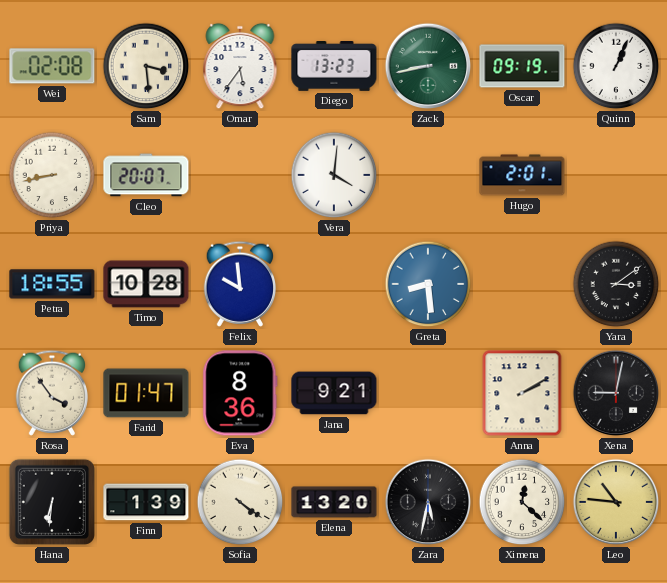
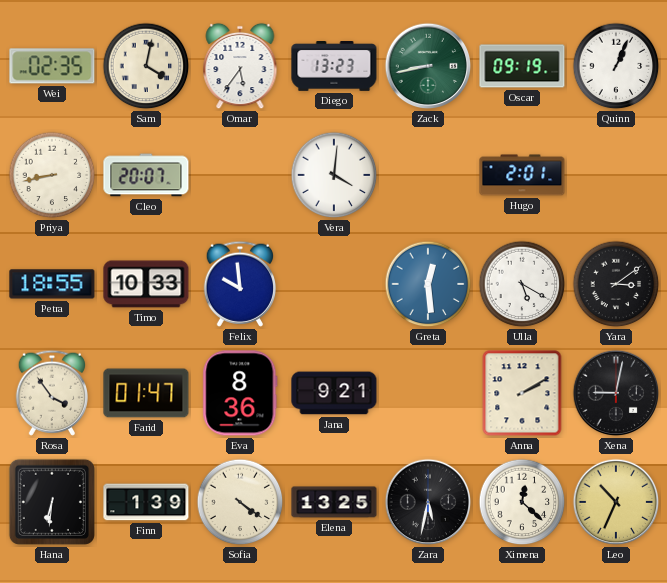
Wei: 02:08 -> 02:35
Sam: 3:29 -> 4:02
Timo: 10:28 -> 10:33
Greta: 8:29 -> 12:29
Ulla: none -> 5:20
Elena: 13:20 -> 13:25
Leo: 10:46 -> 10:34
